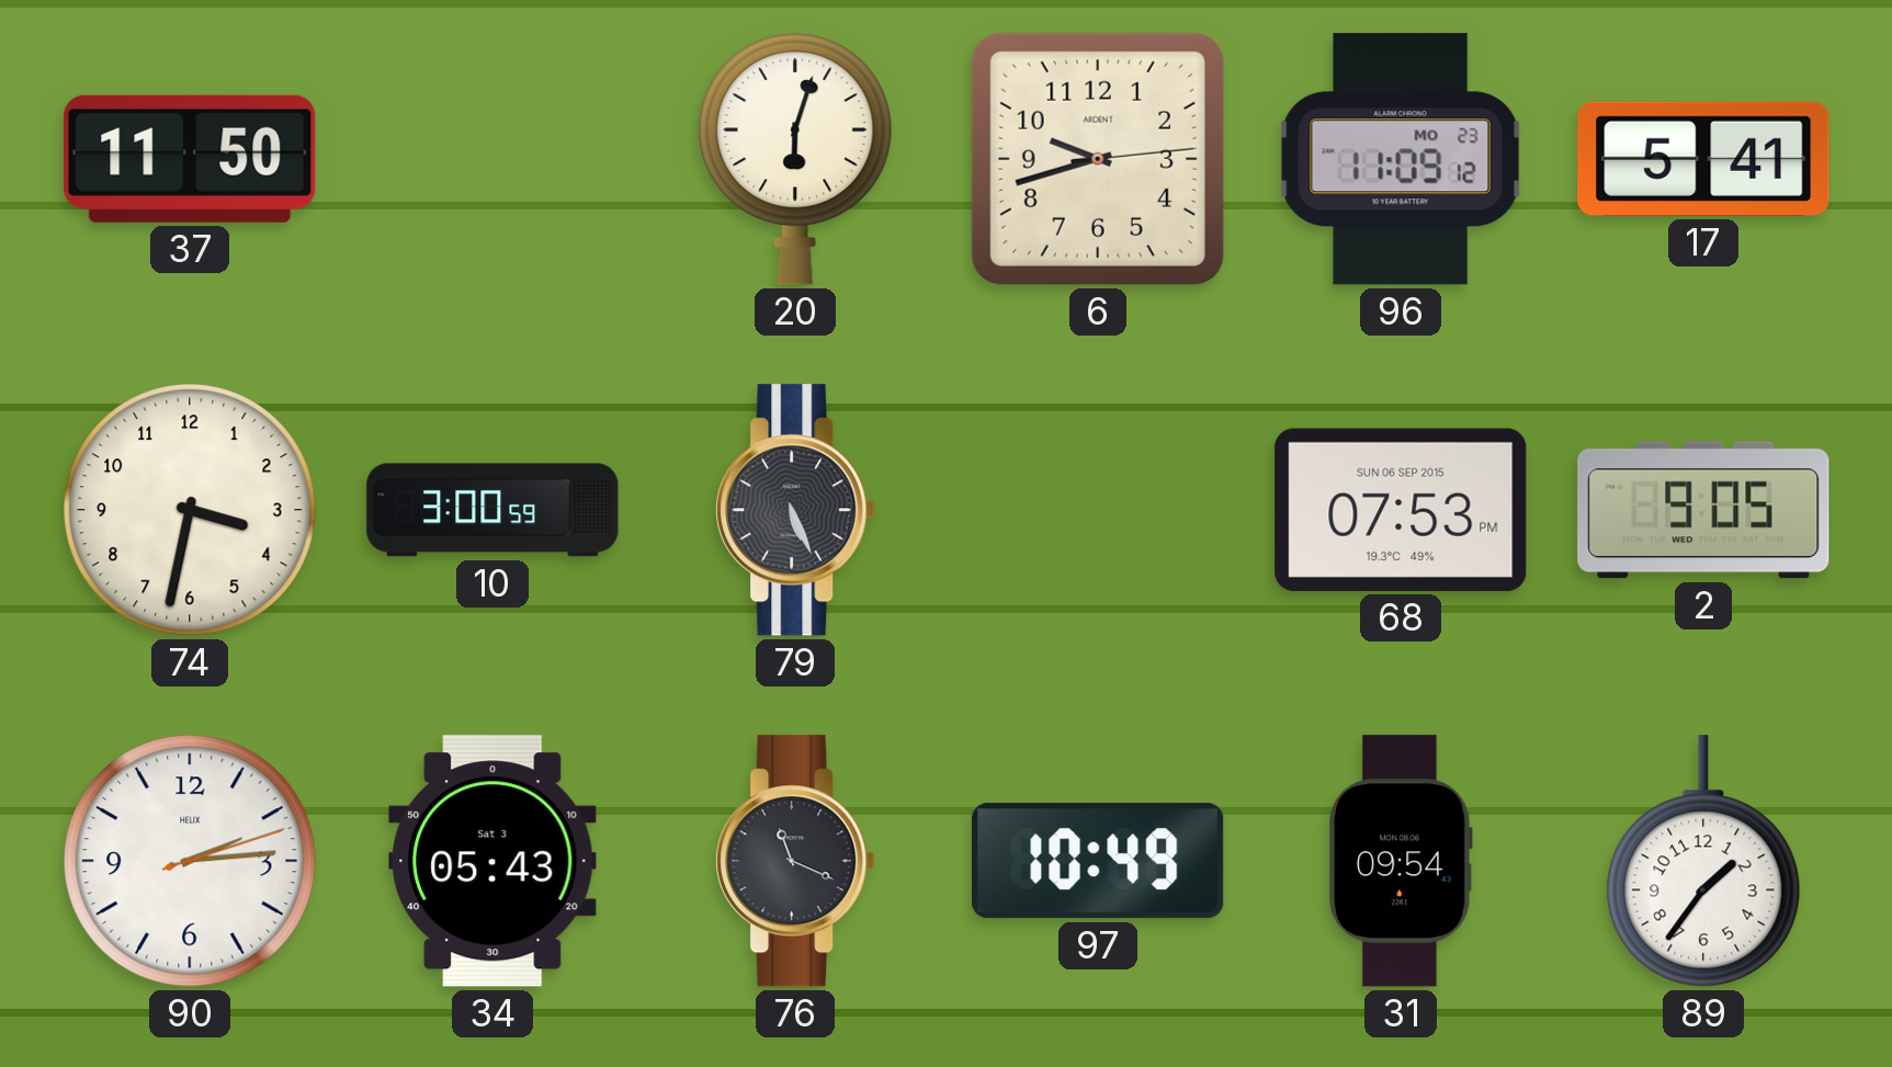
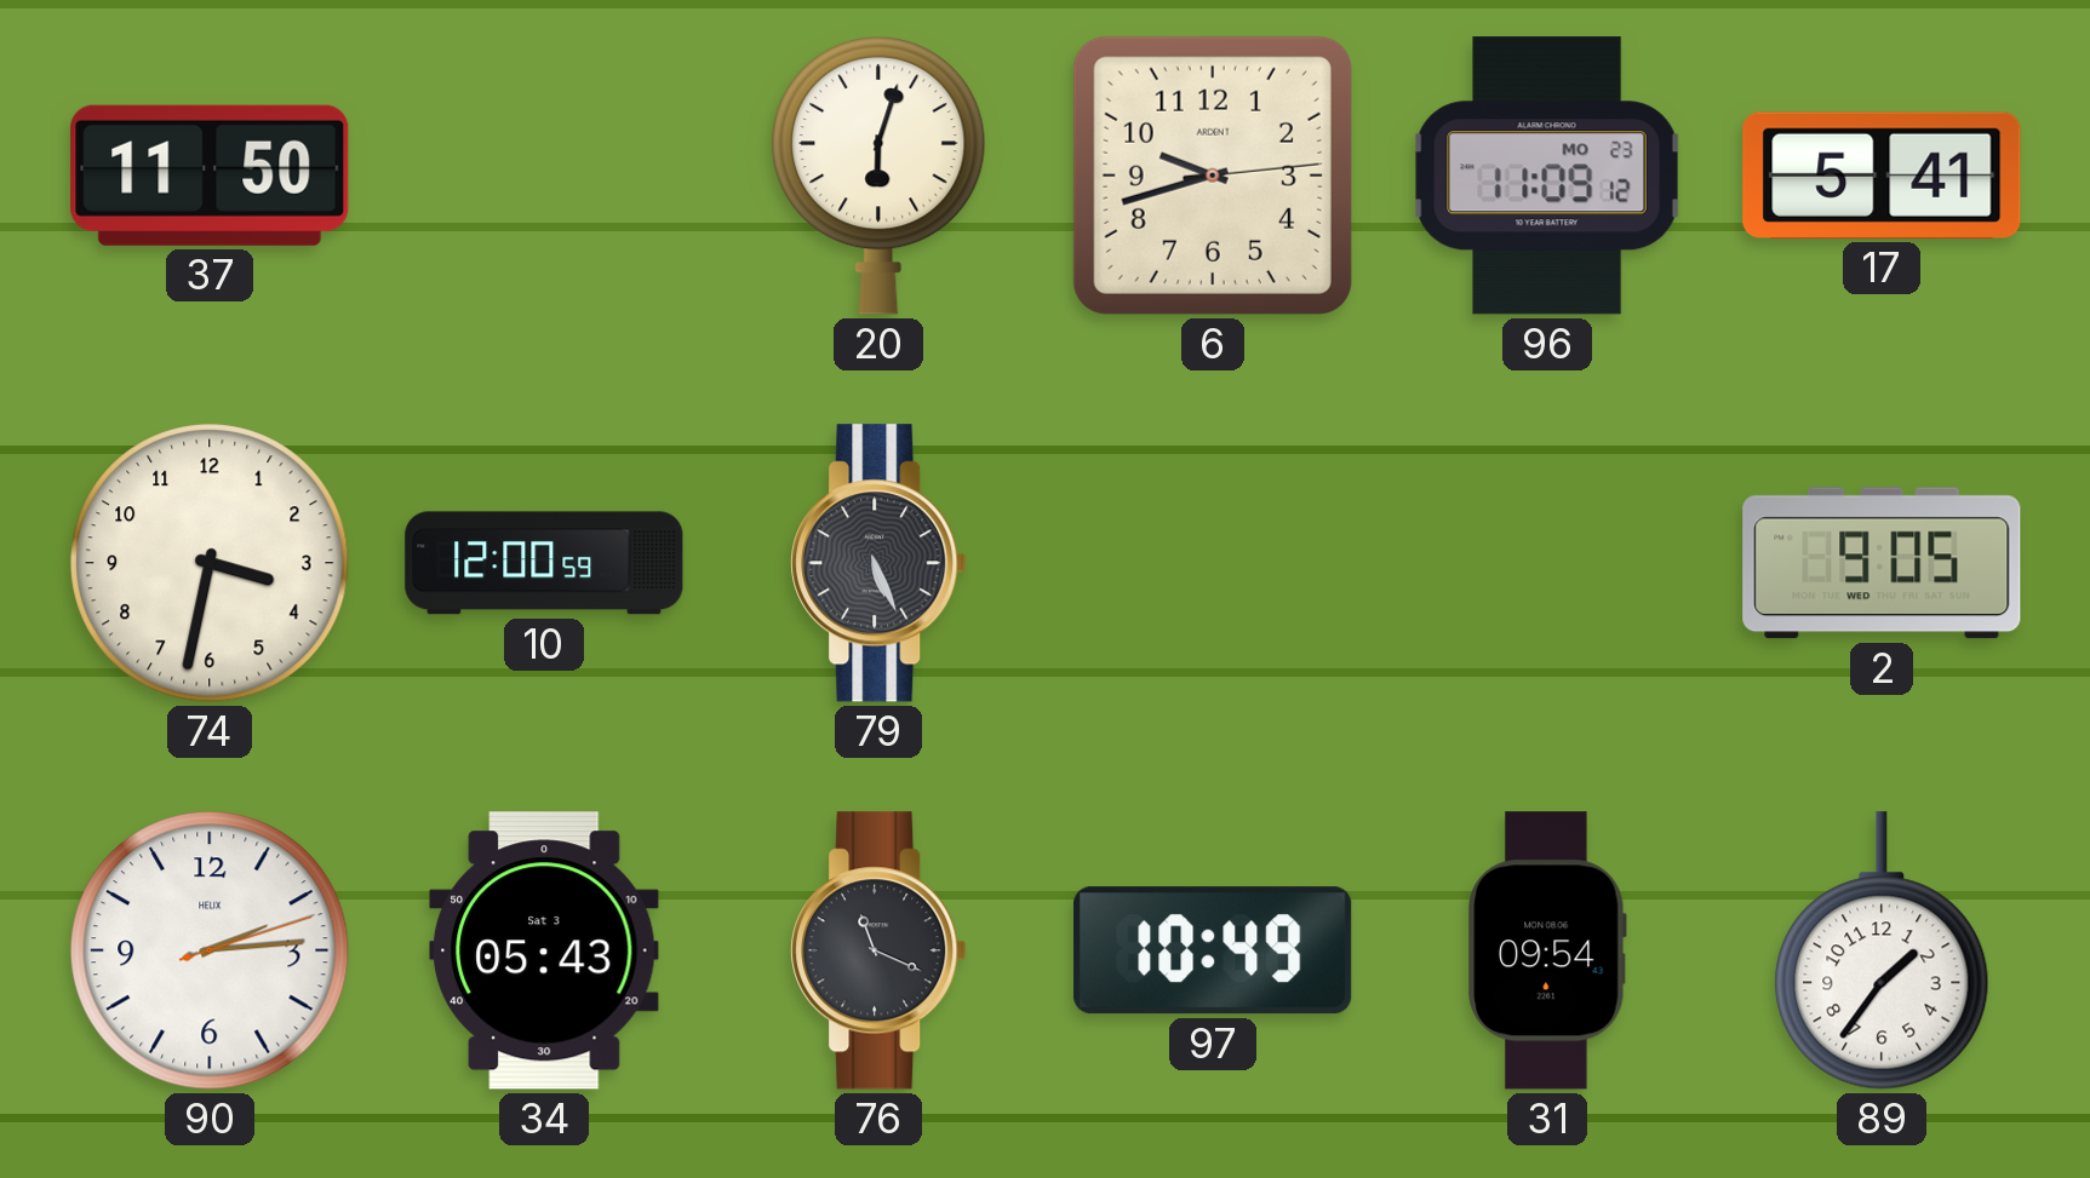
10: 3:00 -> 12:00
68: 07:53 -> none
